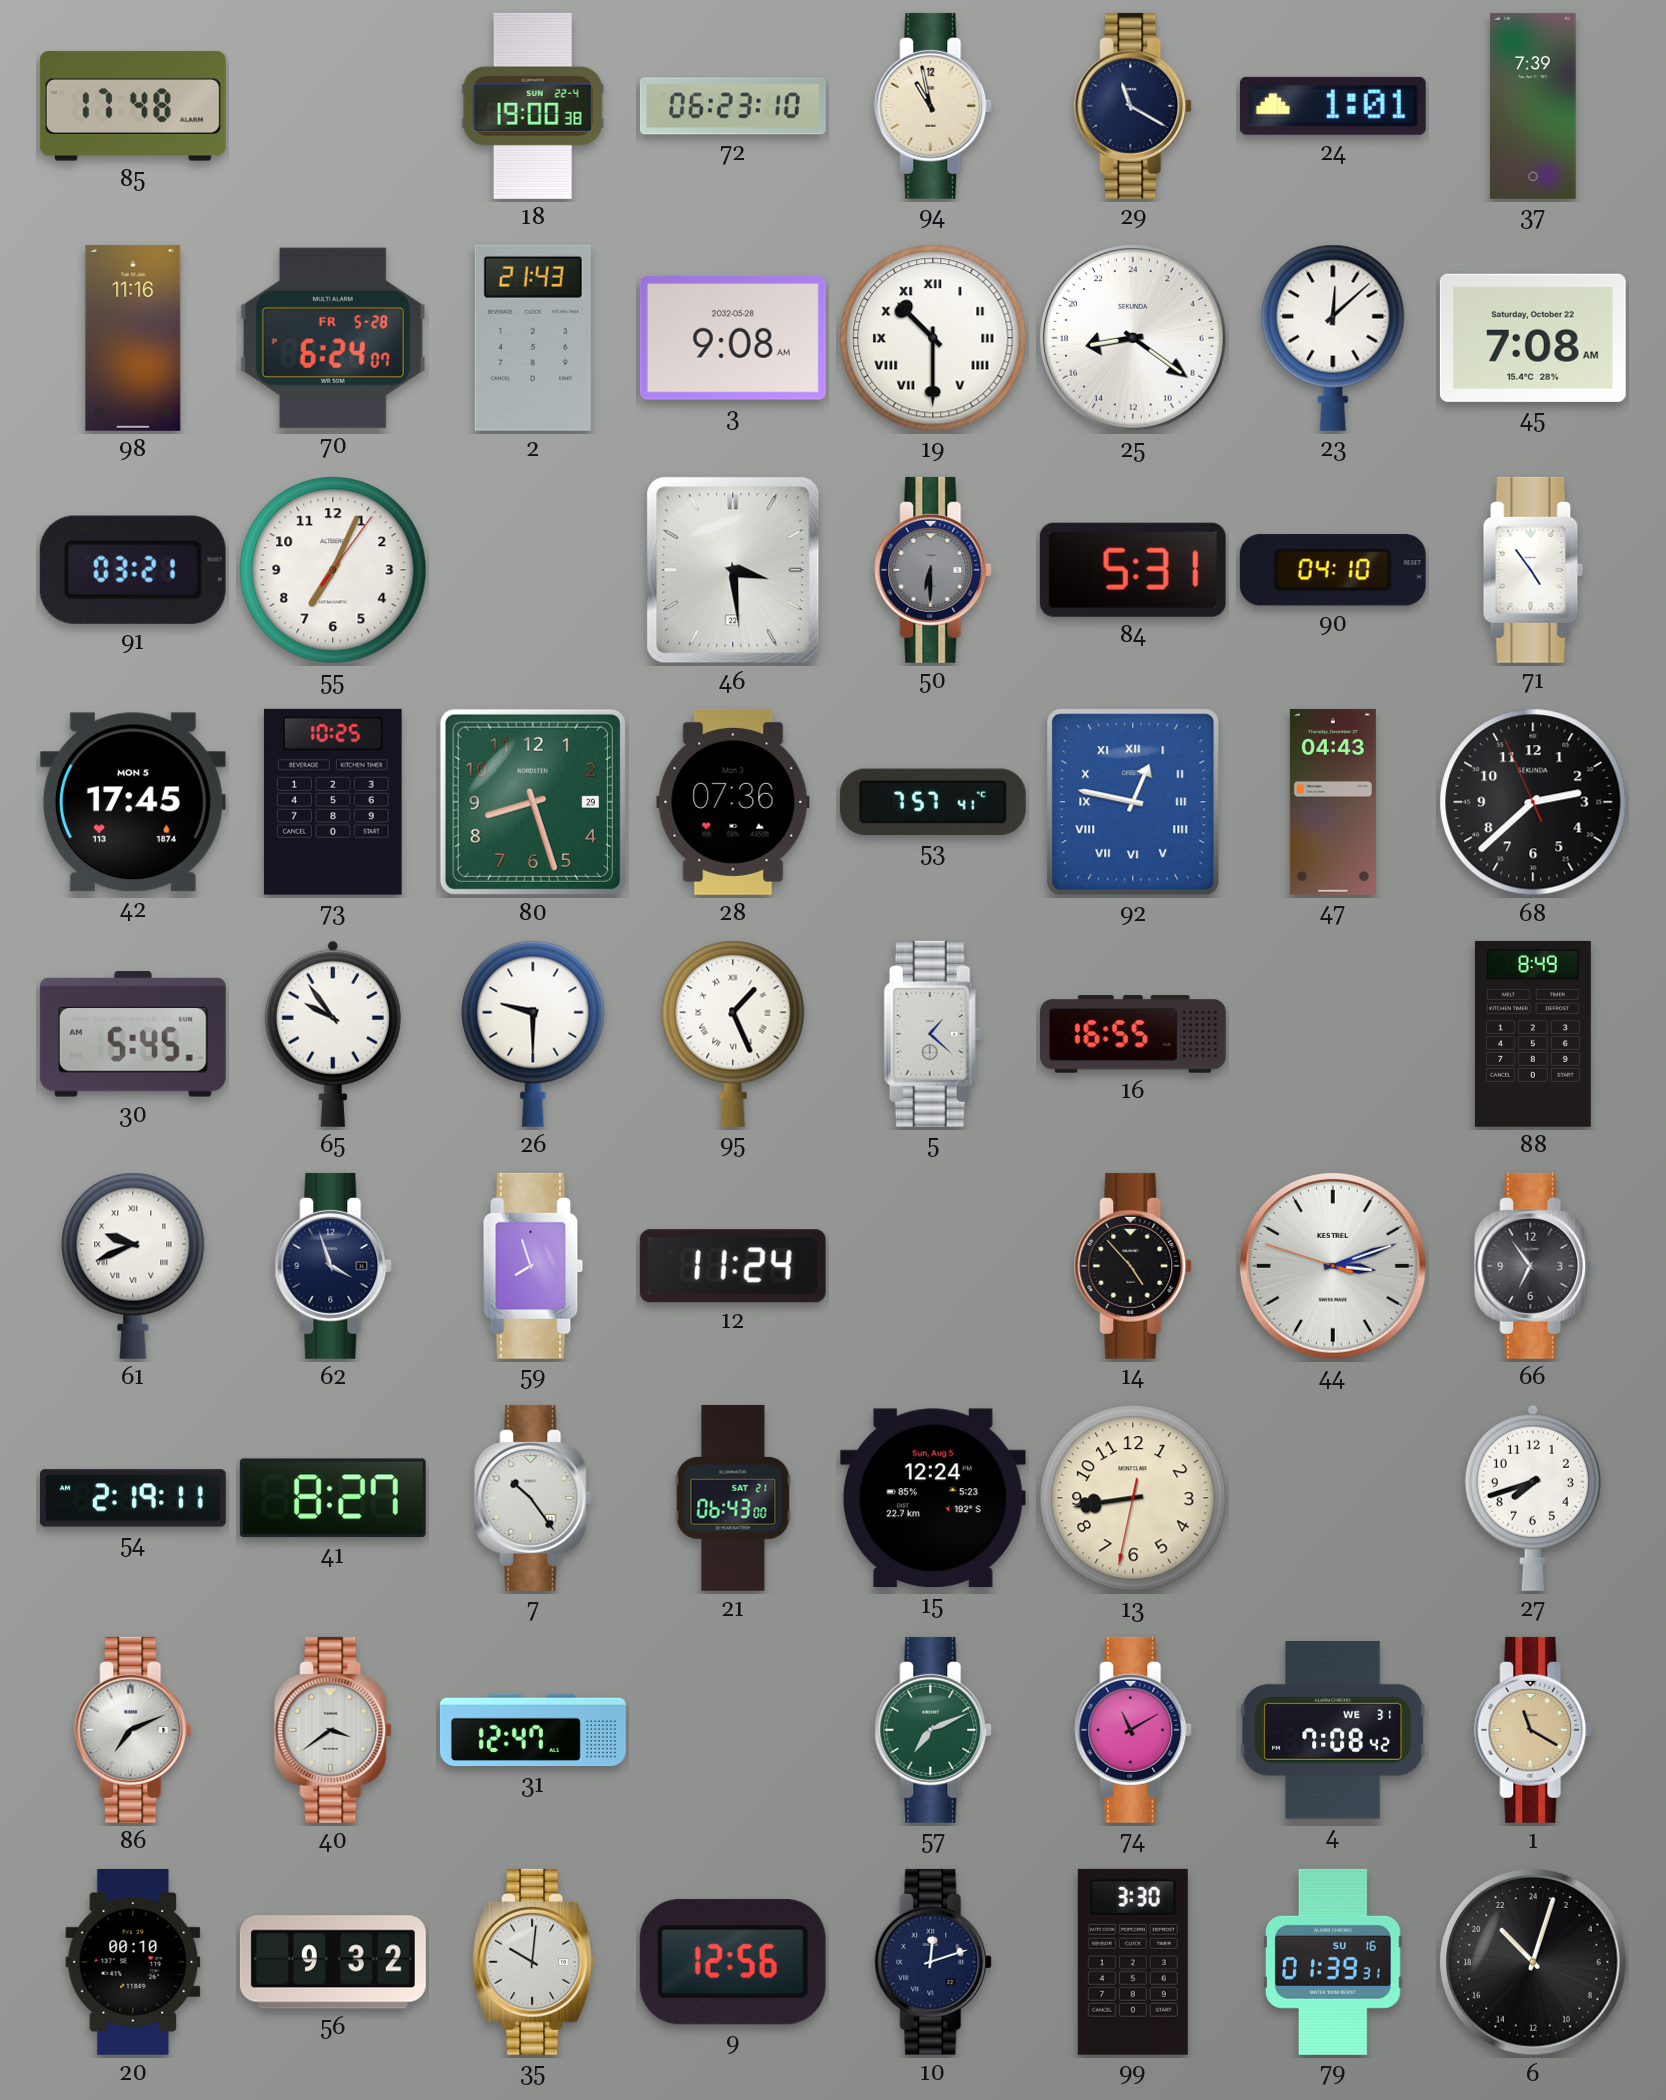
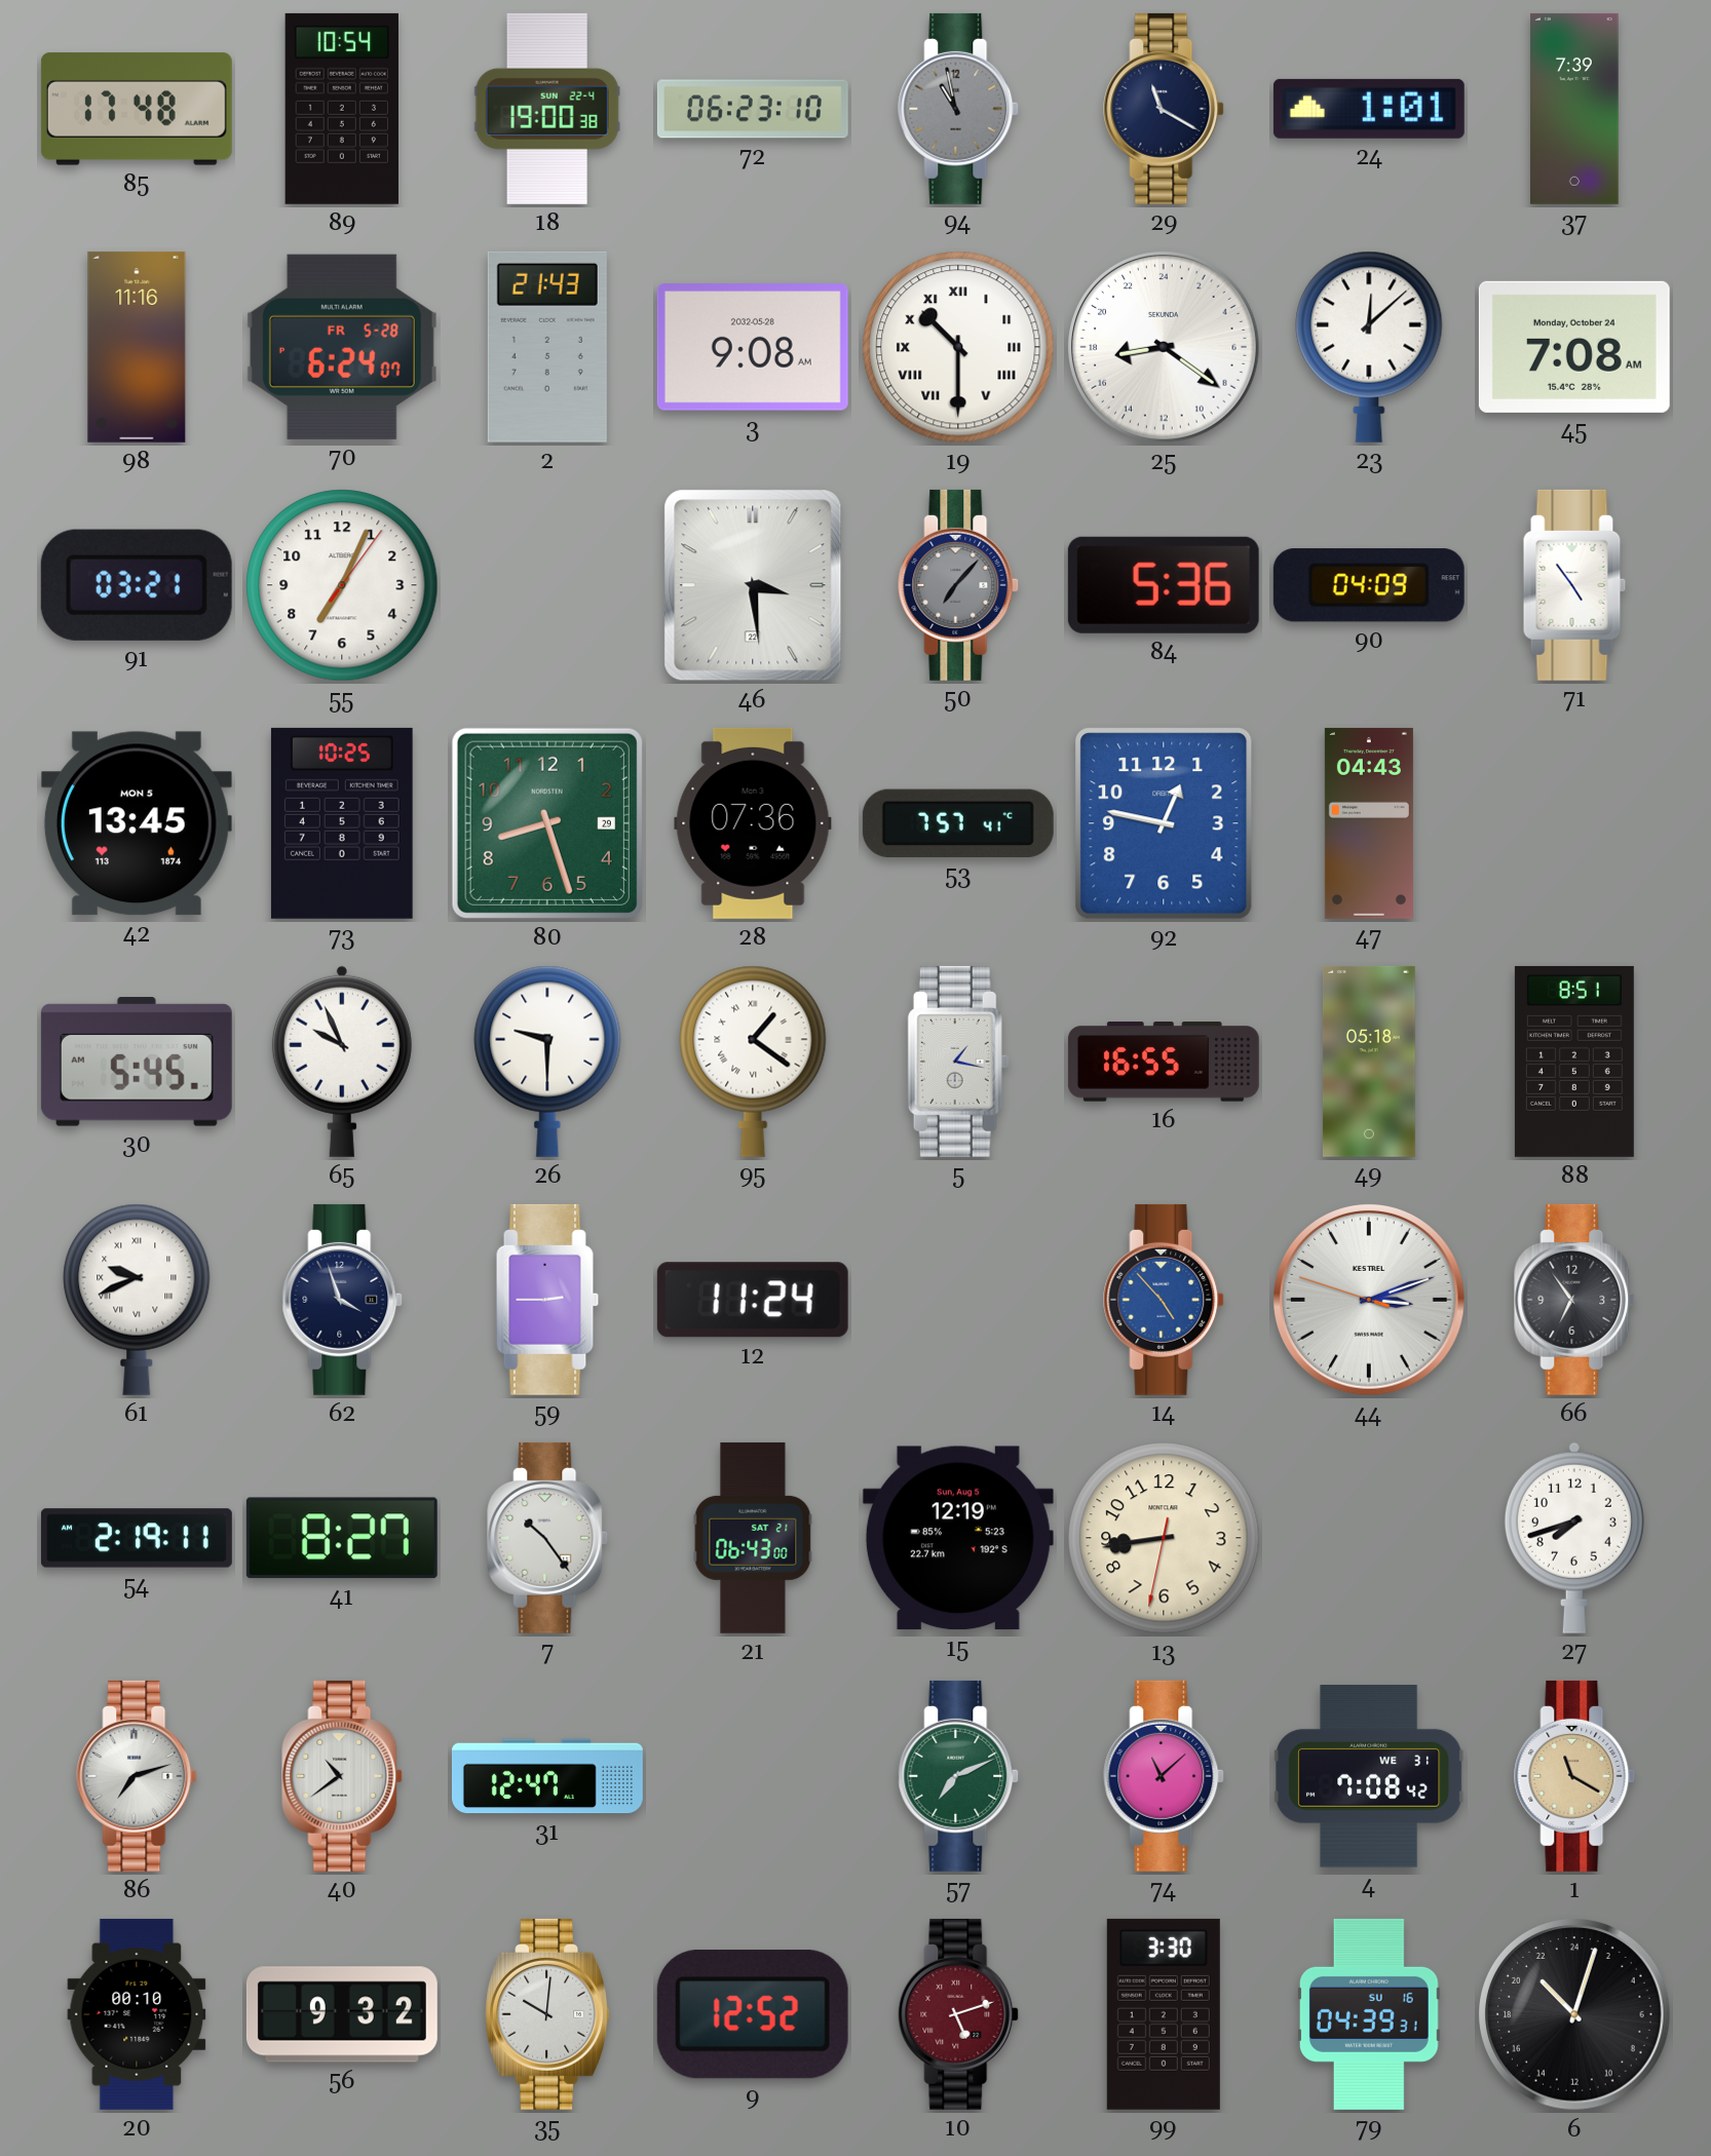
89: none -> 10:54
94 dial: cream -> grey
45 date: Saturday, October 22 -> Monday, October 24
50: 6:30 -> 7:07
84: 5:31 -> 5:36
90: 04:10 -> 04:09
42: 17:45 -> 13:45
92 numerals: Roman -> Arabic
68: 2:37 -> none
65: 9:54 -> 9:56
95: 1:26 -> 1:21
5: 1:22 -> 1:17
49: none -> 05:18
88: 8:49 -> 8:51
59: 7:57 -> 2:45
14 dial: black -> blue
15: 12:24 -> 12:19
86: 7:11 -> 7:12
40: 3:39 -> 10:39
74: 11:10 -> 11:08
9: 12:56 -> 12:52
10: 12:12 -> 5:12
10 dial: navy -> burgundy
79: 01:39 -> 04:39
